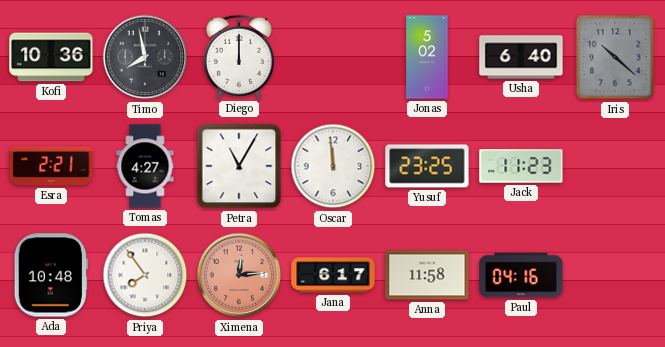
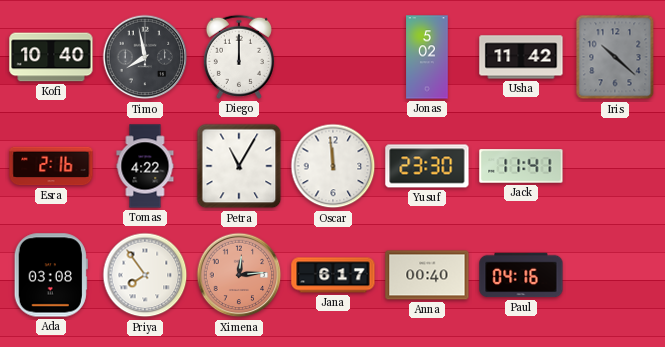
Kofi: 10:36 -> 10:40
Usha: 6:40 -> 11:42
Esra: 2:21 -> 2:16
Tomas: 4:27 -> 4:22
Yusuf: 23:25 -> 23:30
Jack: 11:23 -> 11:41
Ada: 10:48 -> 03:08
Anna: 11:58 -> 00:40
